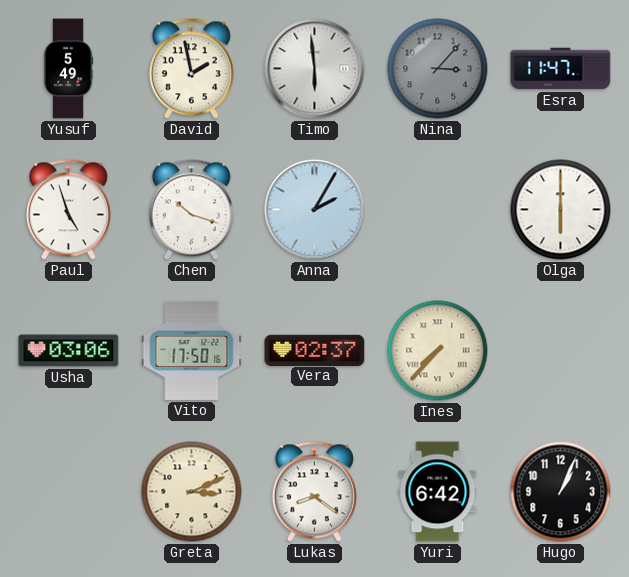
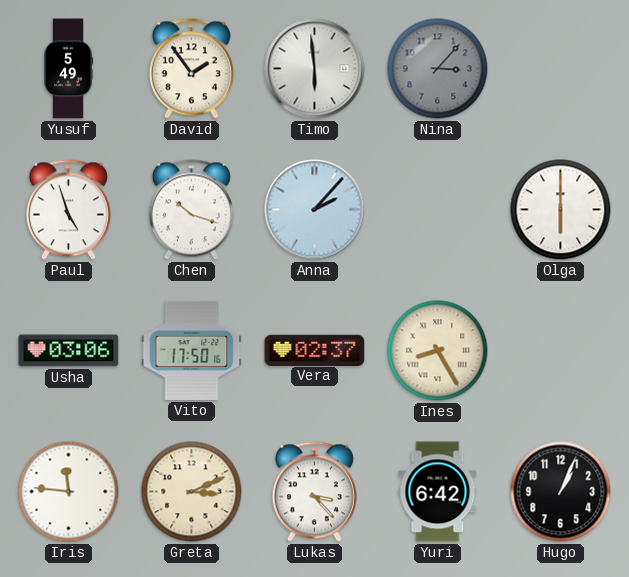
David: 1:58 -> 1:54
Esra: 11:47 -> none
Anna: 2:05 -> 2:07
Ines: 7:37 -> 8:25
Iris: none -> 11:46
Lukas: 8:21 -> 3:23
